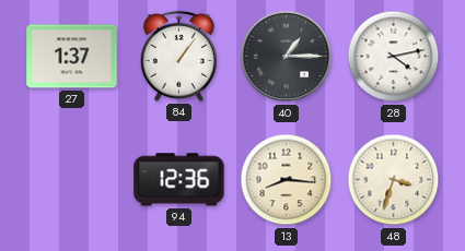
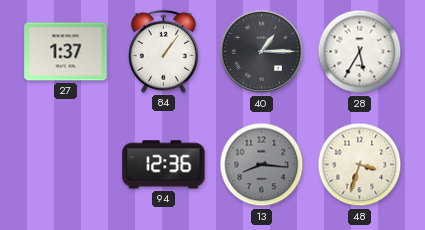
28: 4:13 -> 5:35
13 dial: cream -> grey
